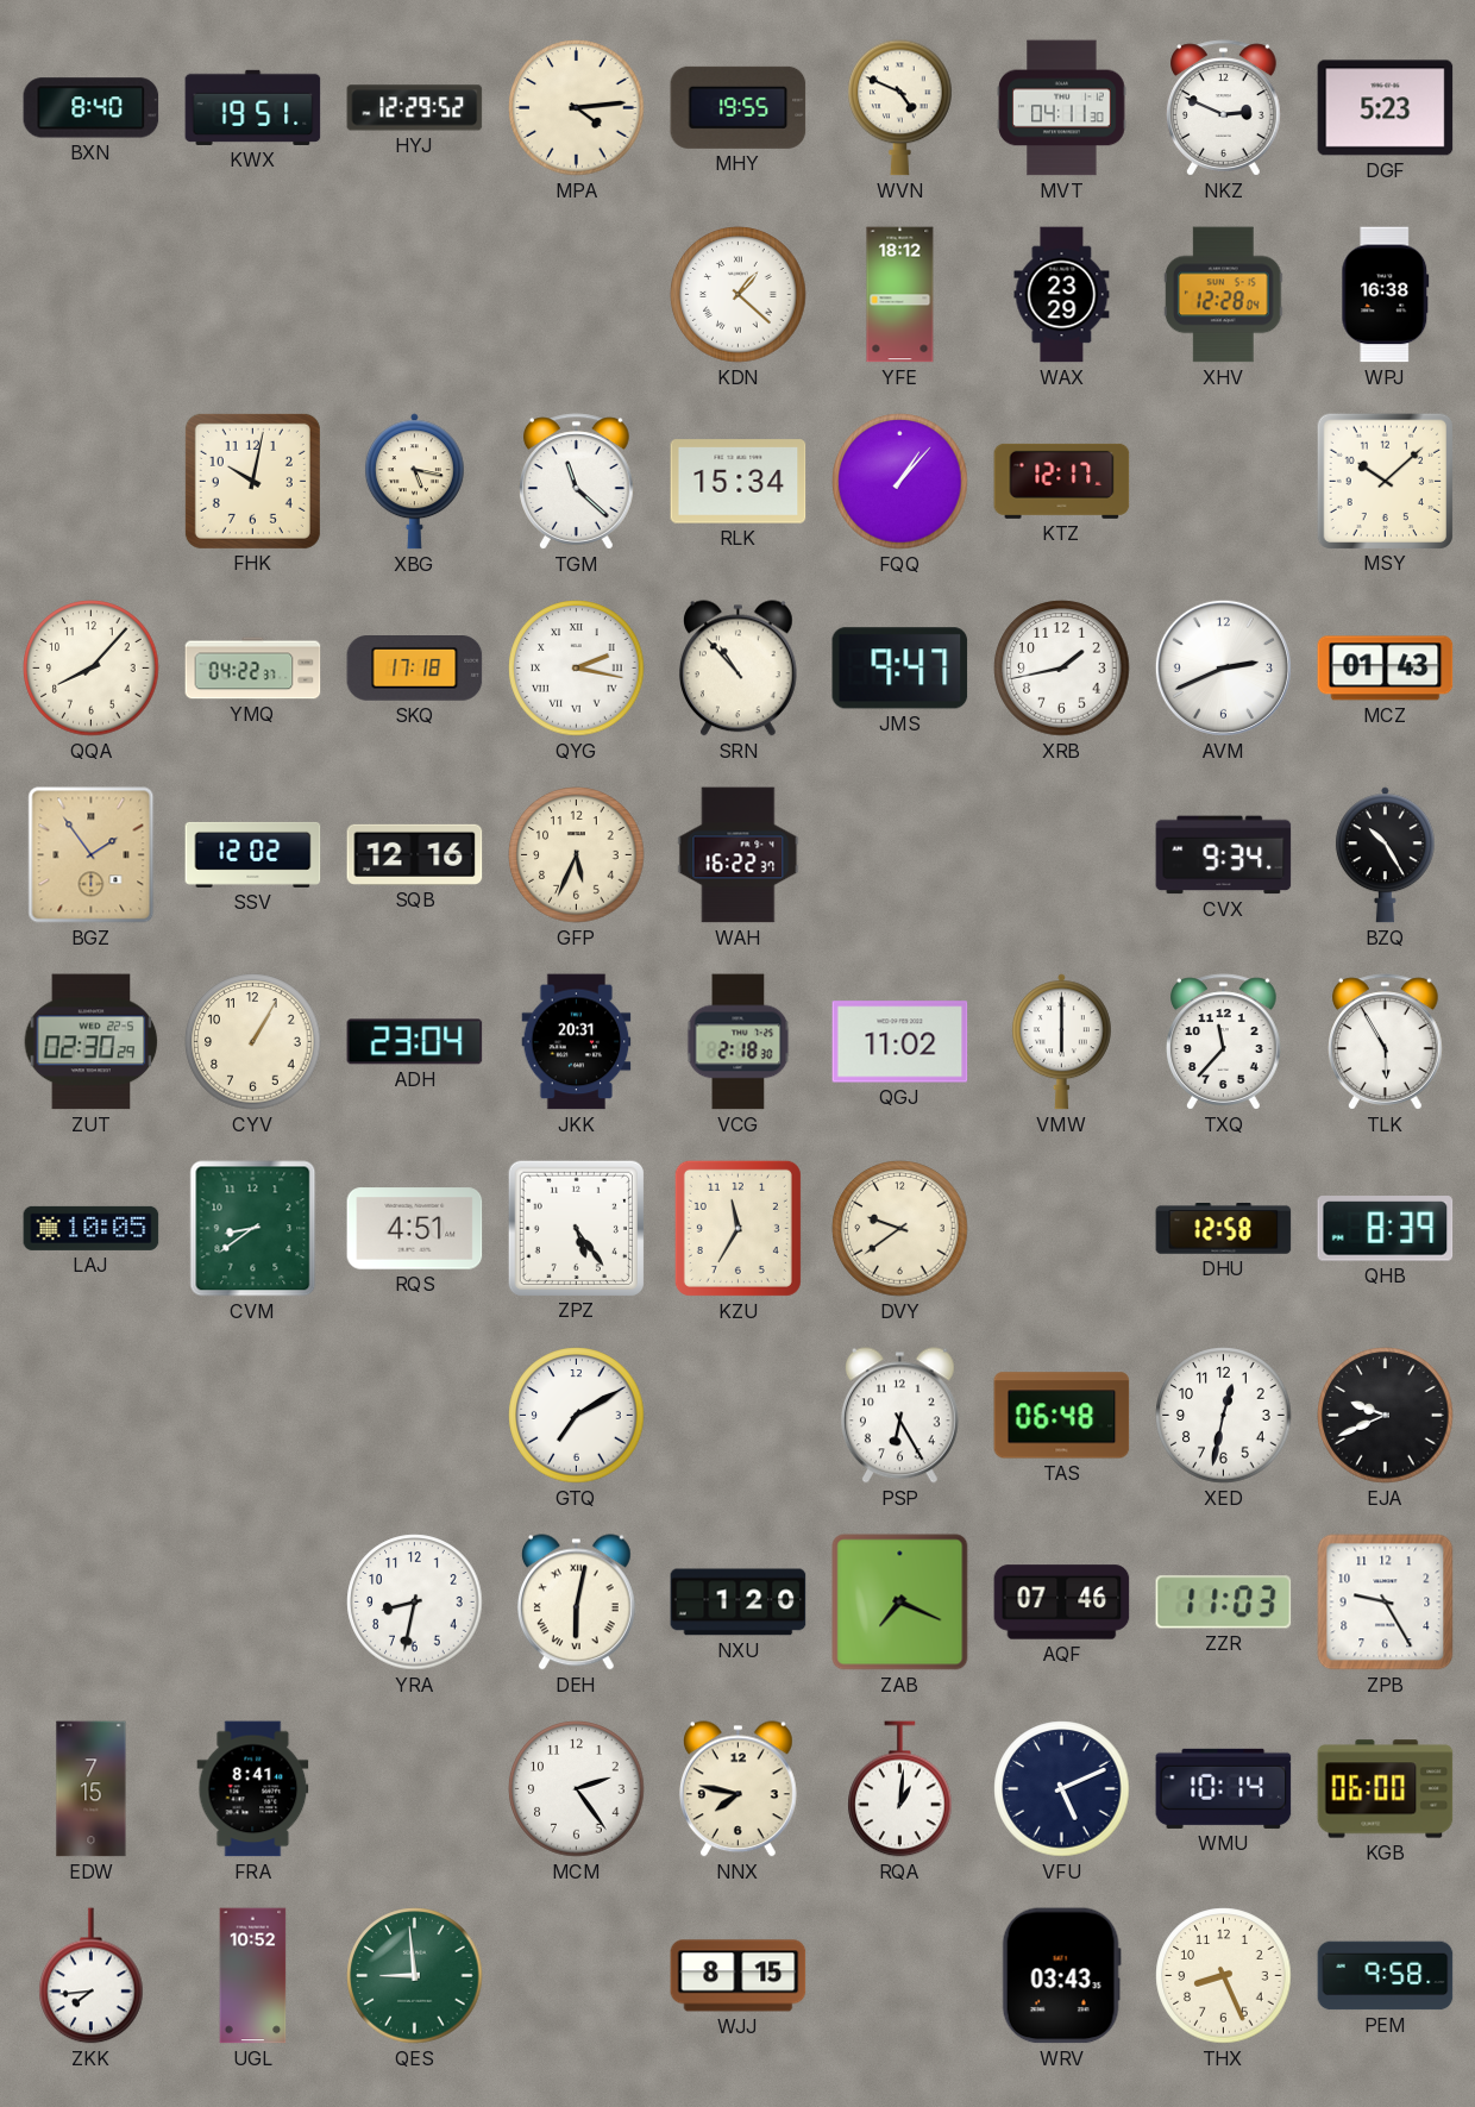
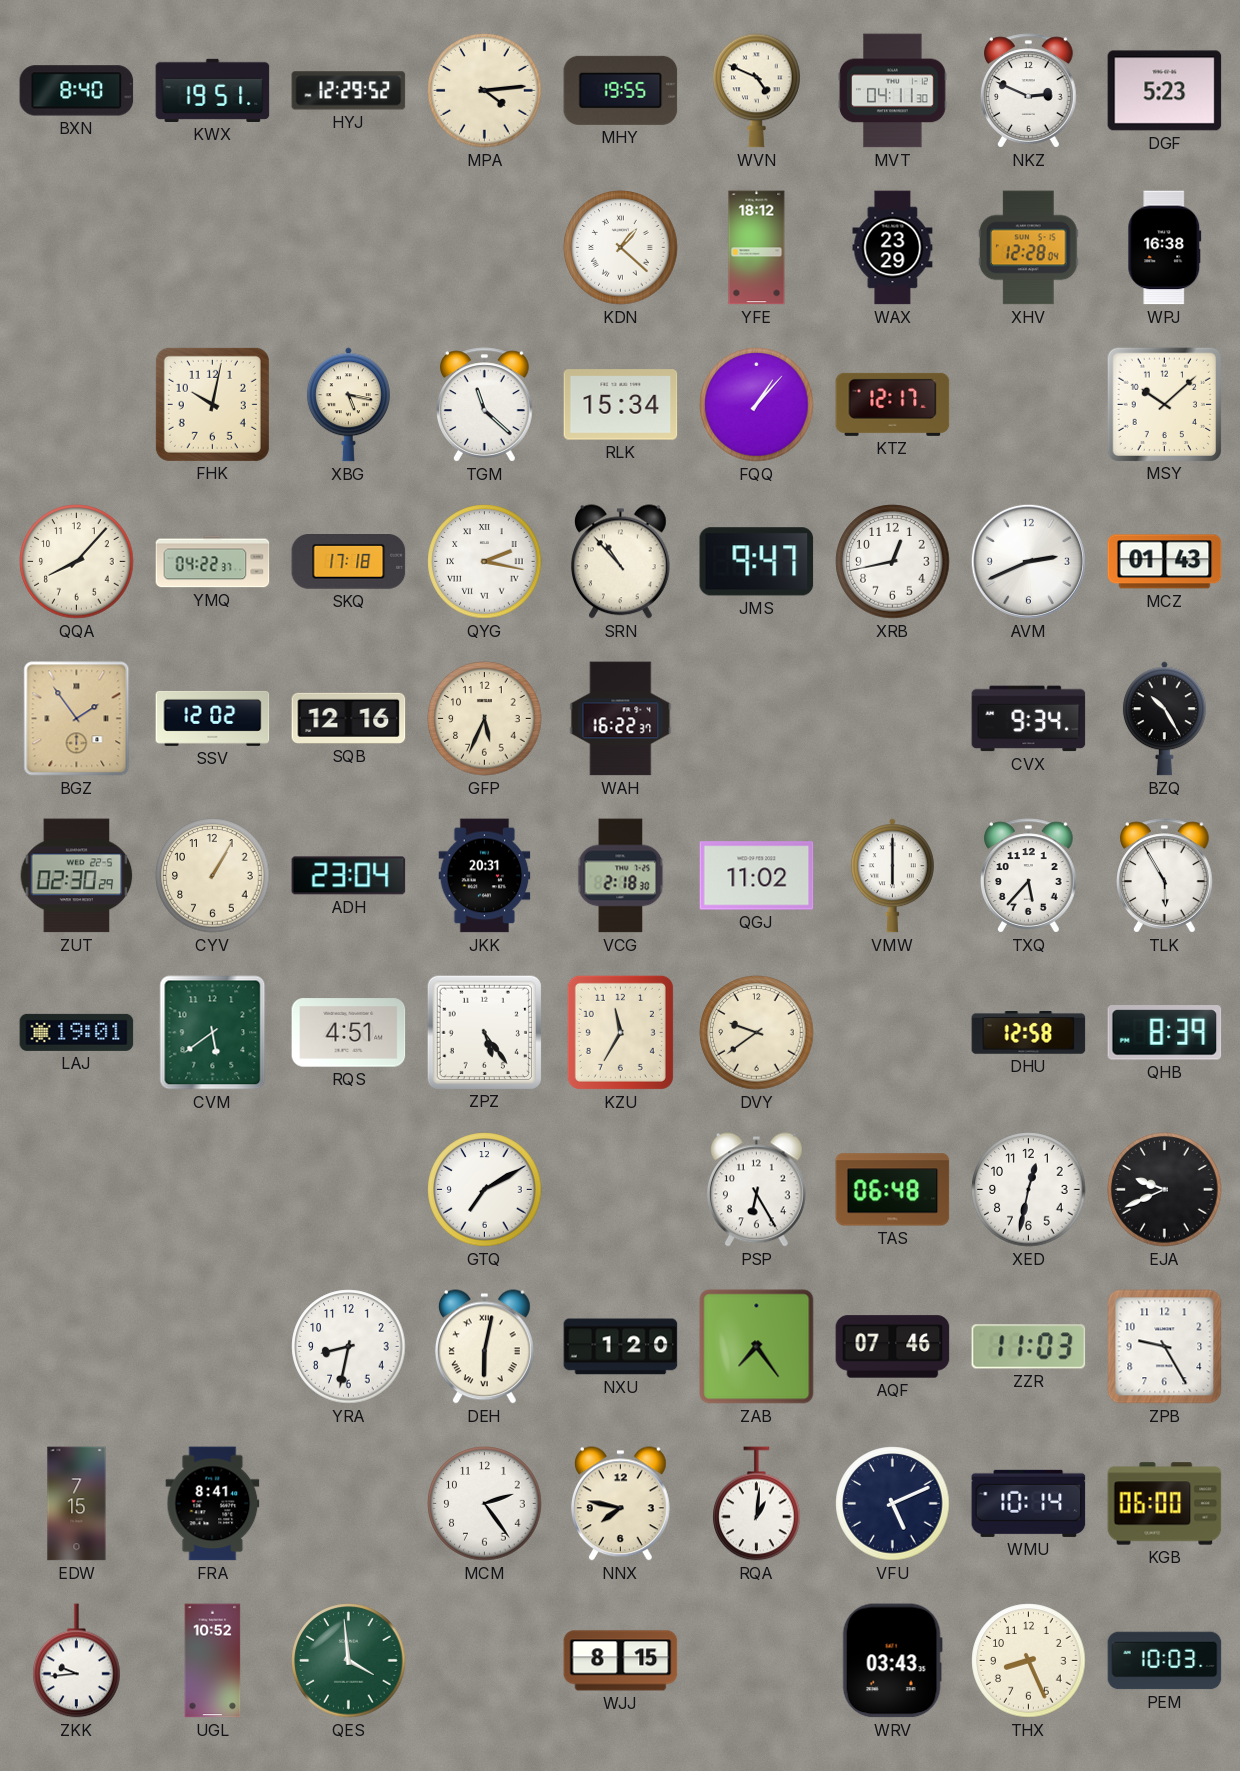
XRB: 1:43 -> 12:43
TXQ: 11:37 -> 5:37
LAJ: 10:05 -> 19:01
CVM: 8:39 -> 5:39
ZAB: 7:19 -> 7:24
ZKK: 7:44 -> 9:44
QES: 8:59 -> 3:59
PEM: 9:58 -> 10:03
